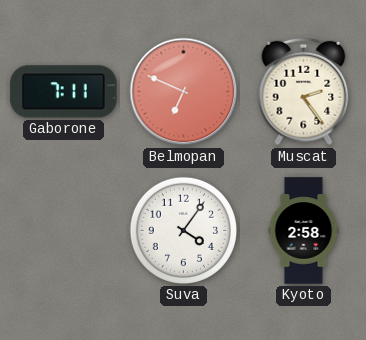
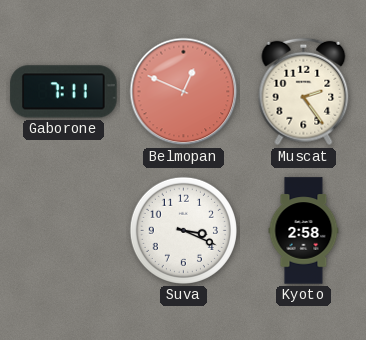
Belmopan: 6:49 -> 12:49
Suva: 4:06 -> 3:19
